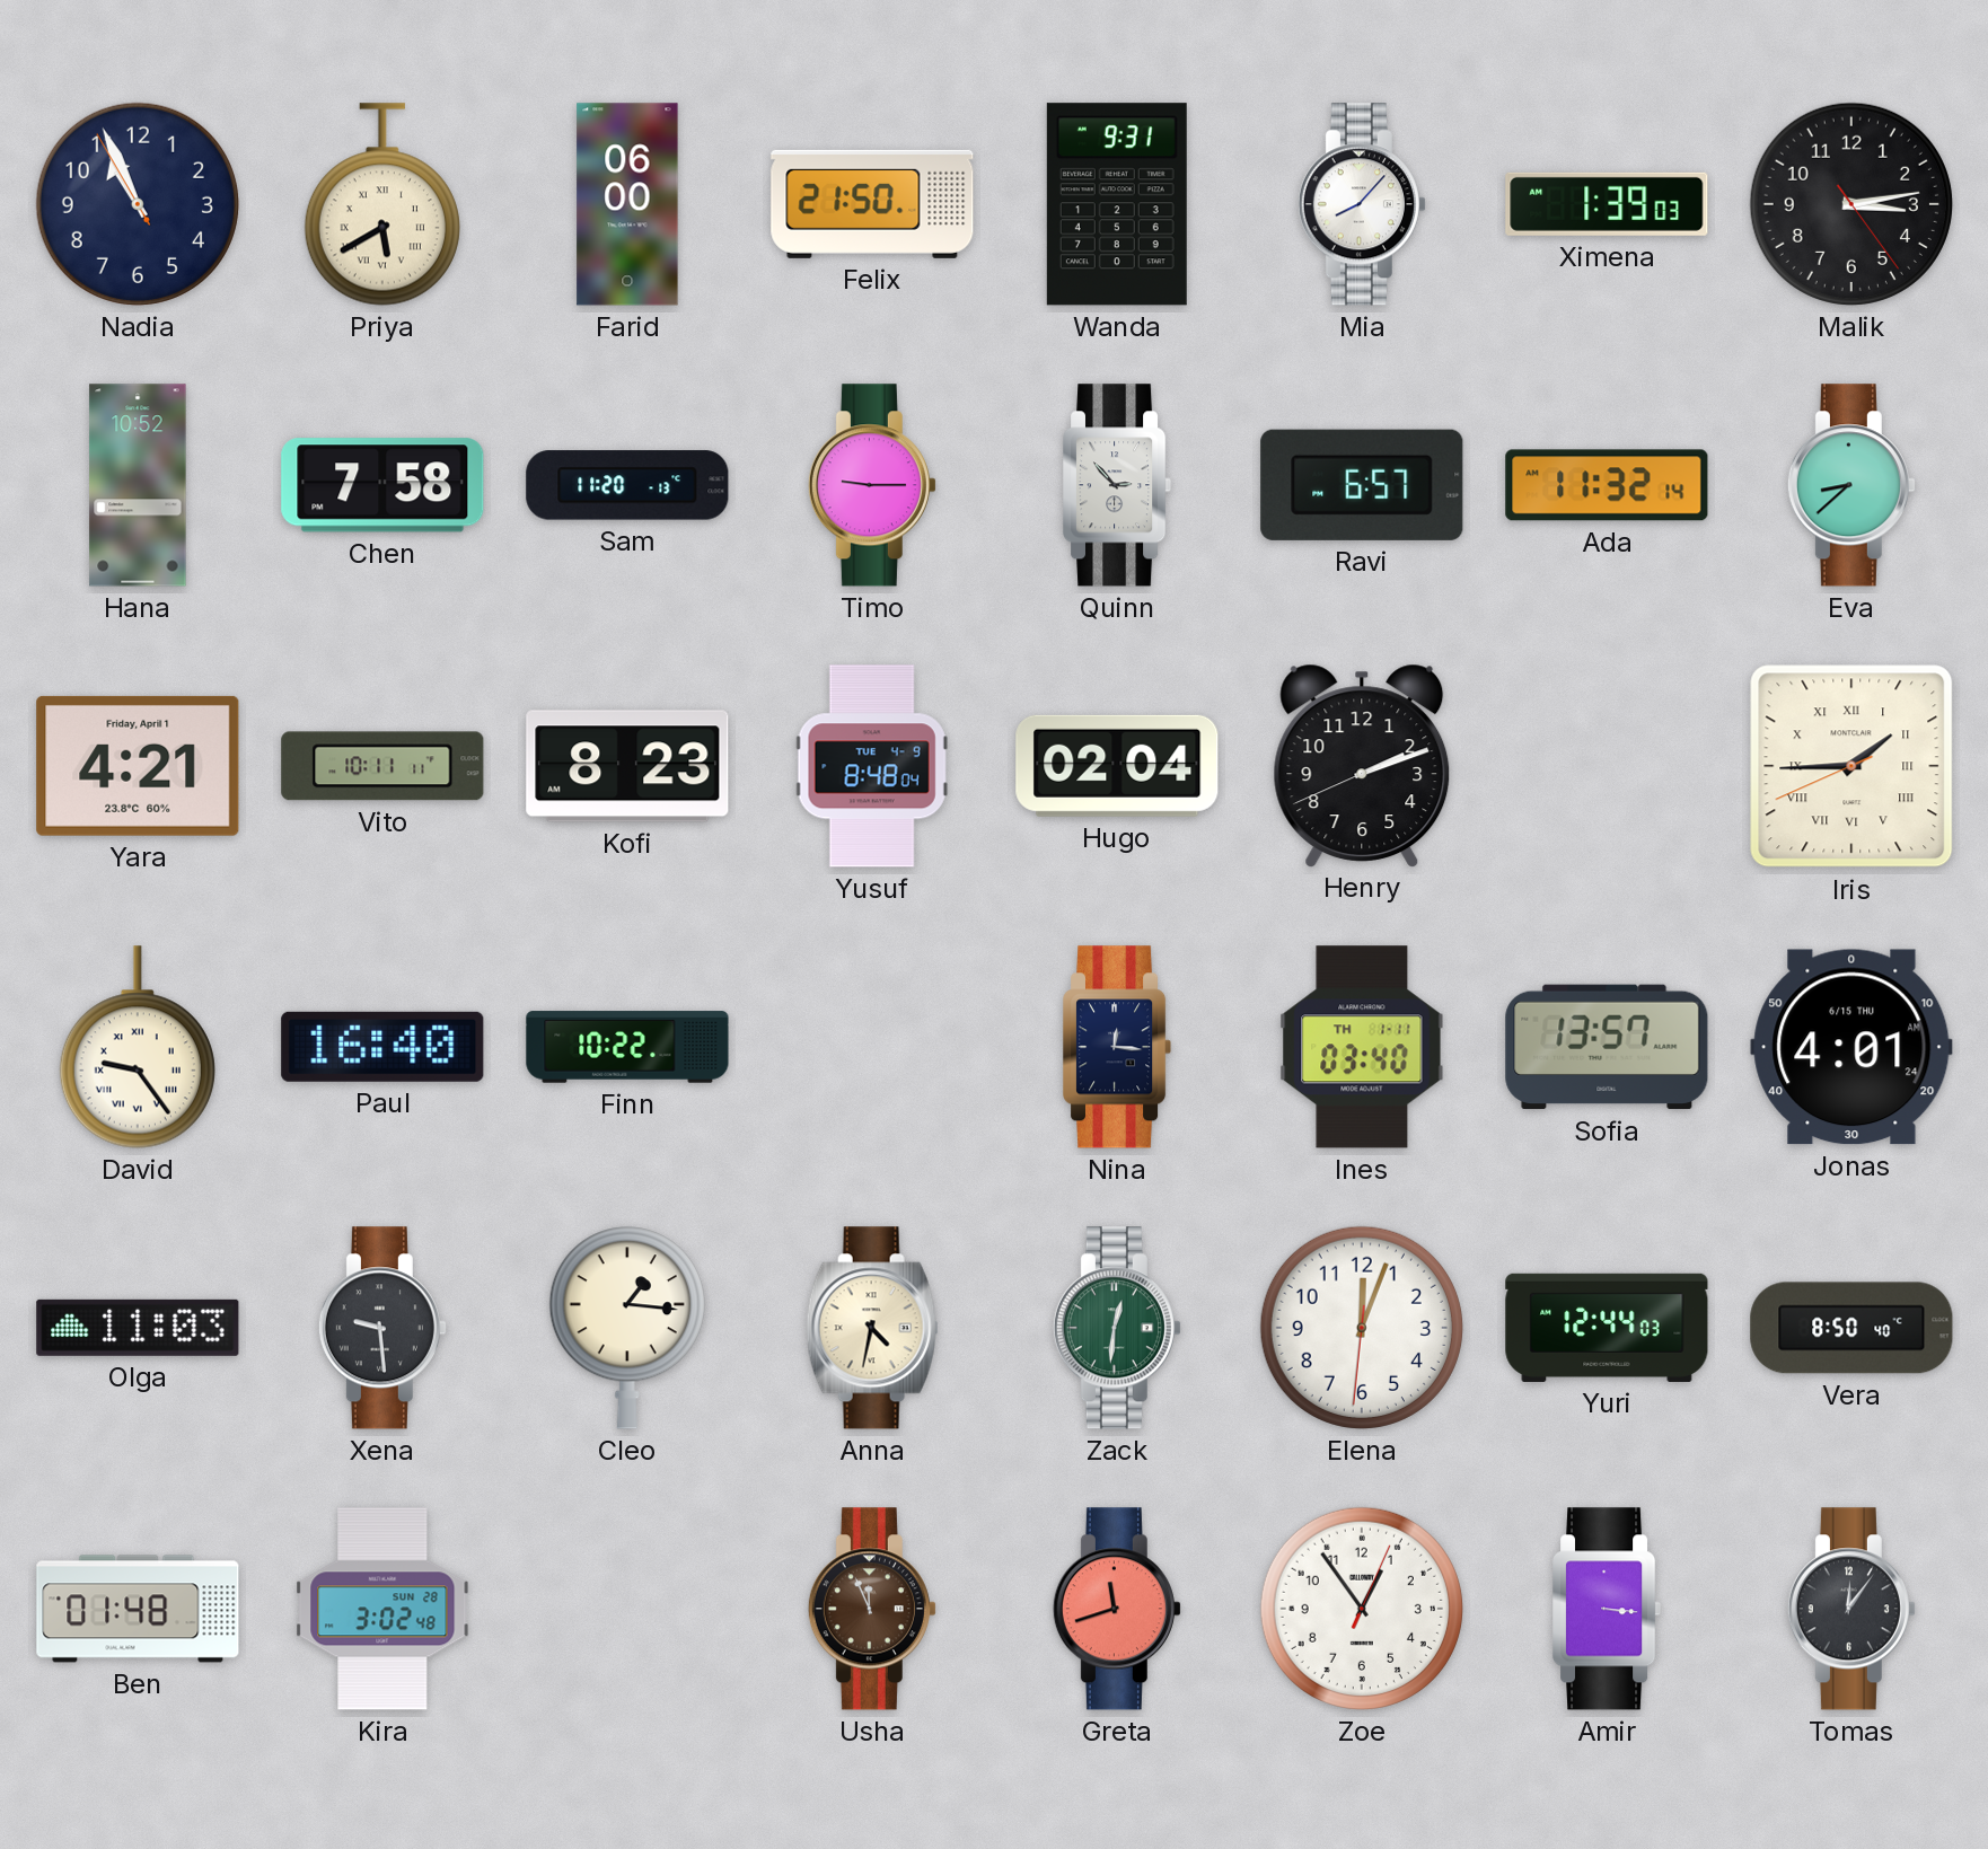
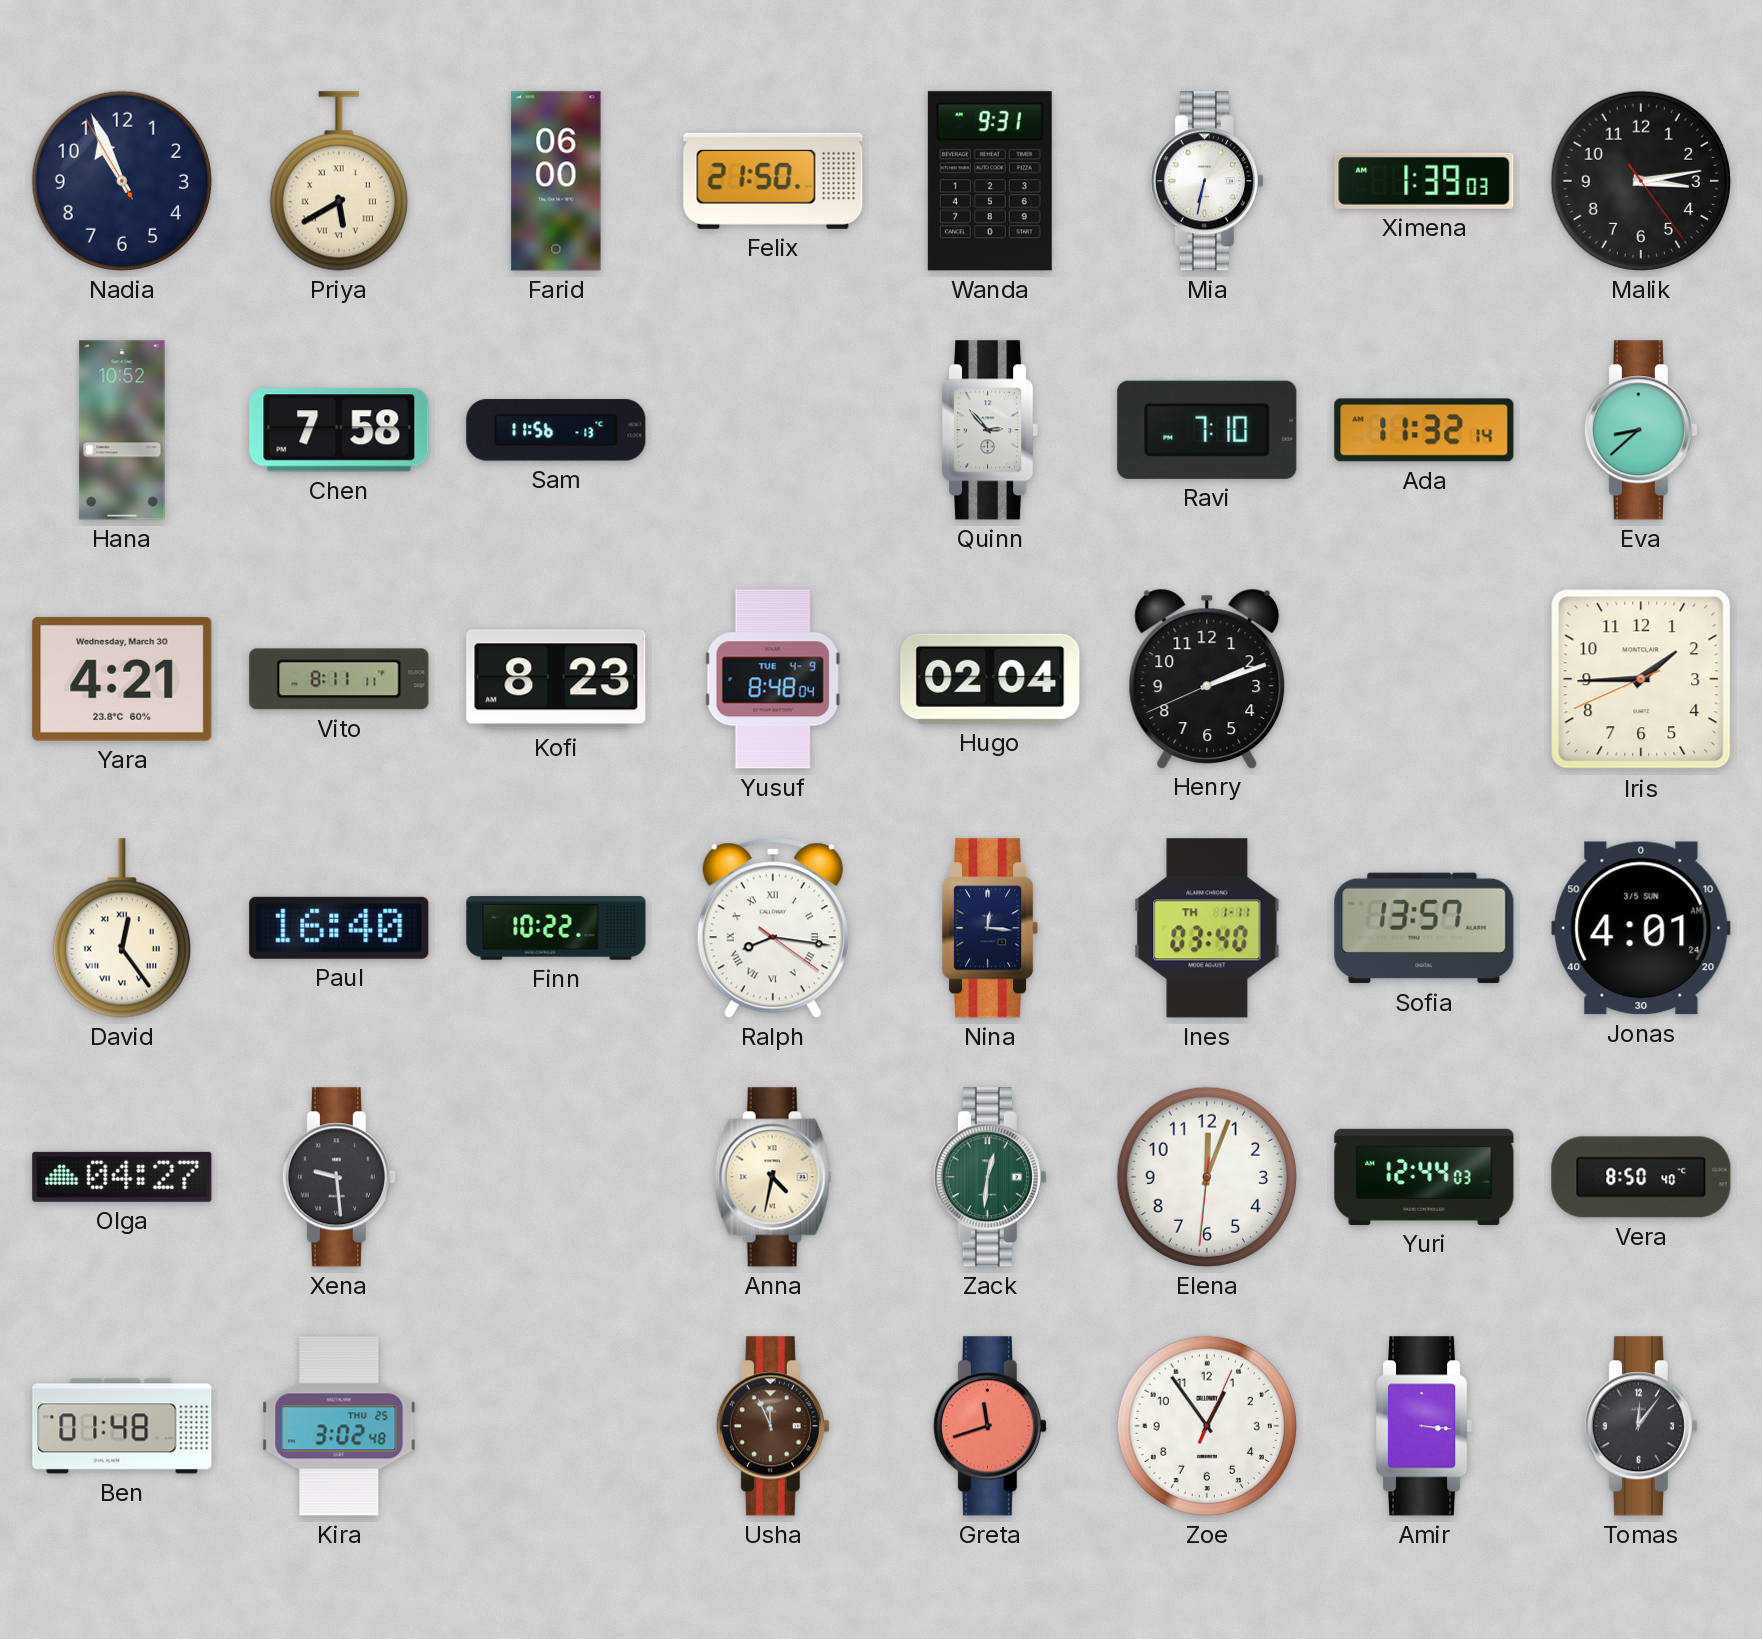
Mia: 8:07 -> 6:32
Sam: 11:20 -> 11:56
Timo: 9:15 -> none
Ravi: 6:57 -> 7:10
Yara date: Friday, April 1 -> Wednesday, March 30
Vito: 10:11 -> 8:11
Iris numerals: Roman -> Arabic
David: 9:24 -> 12:24
Ralph: none -> 8:16
Jonas date: 6/15 THU -> 3/5 SUN
Olga: 11:03 -> 04:27
Cleo: 1:16 -> none
Kira date: SUN 28 -> THU 25
